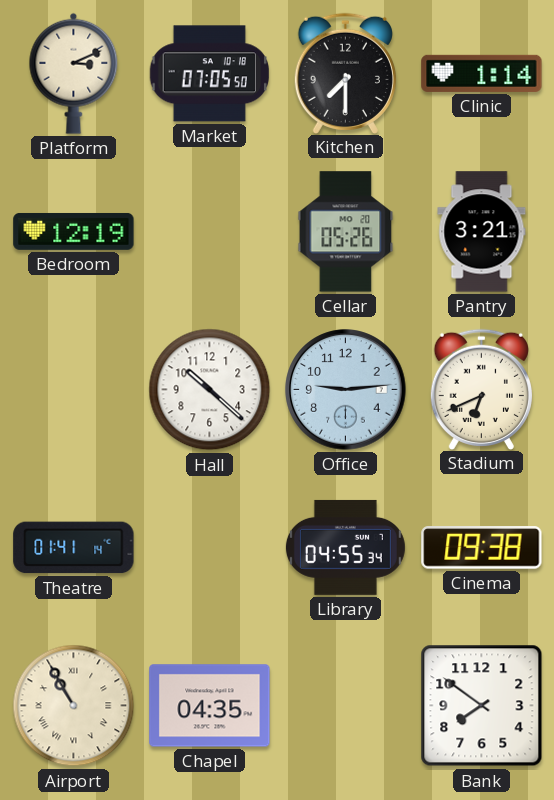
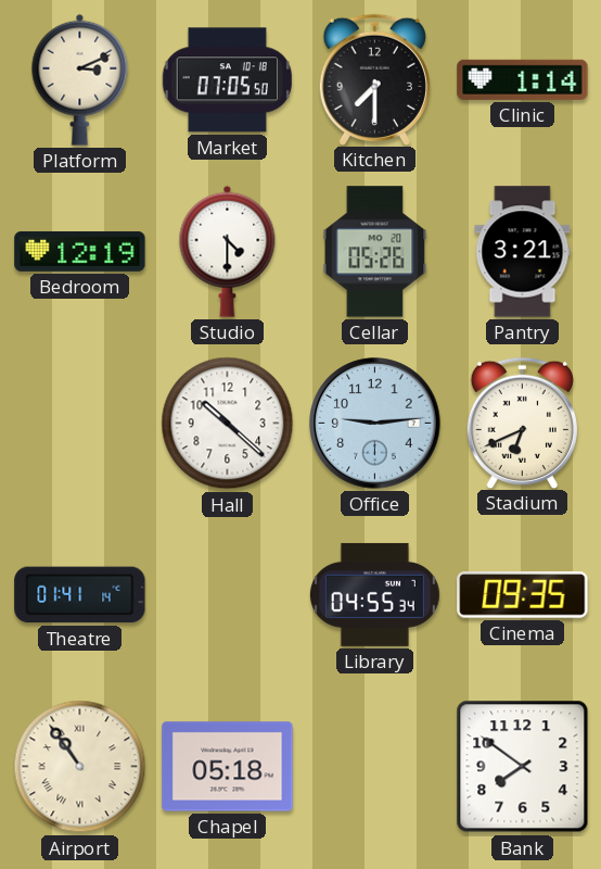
Studio: none -> 4:30
Cinema: 09:38 -> 09:35
Airport: 10:55 -> 10:54
Chapel: 04:35 -> 05:18
